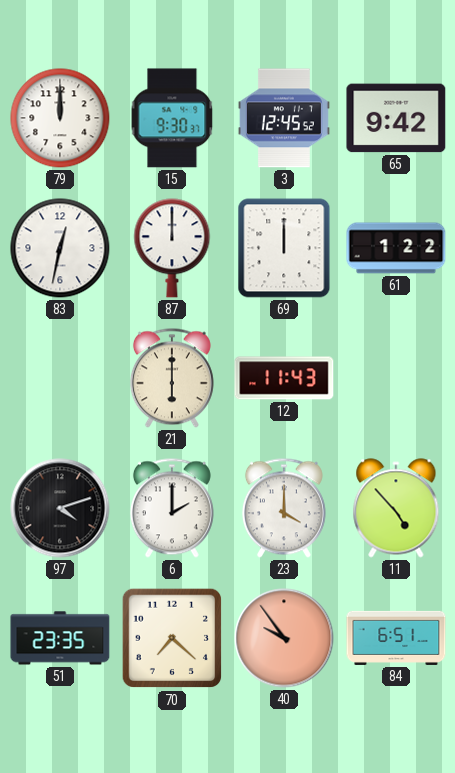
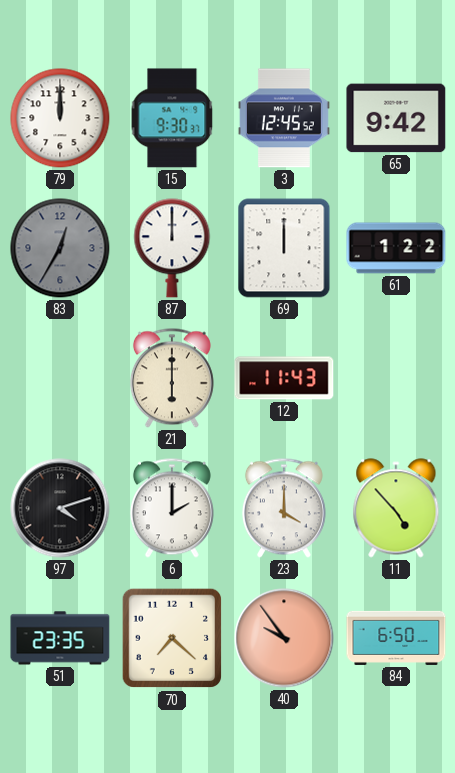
83: 12:32 -> 12:35
83 dial: white -> grey
84: 6:51 -> 6:50
